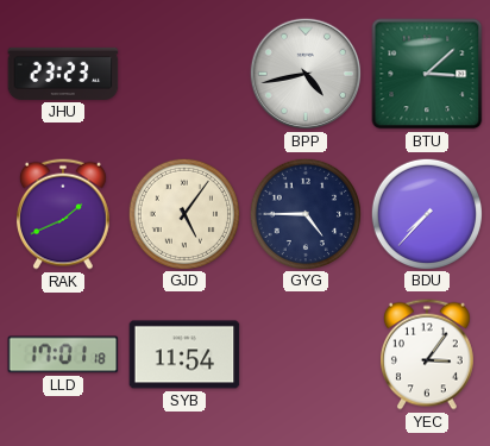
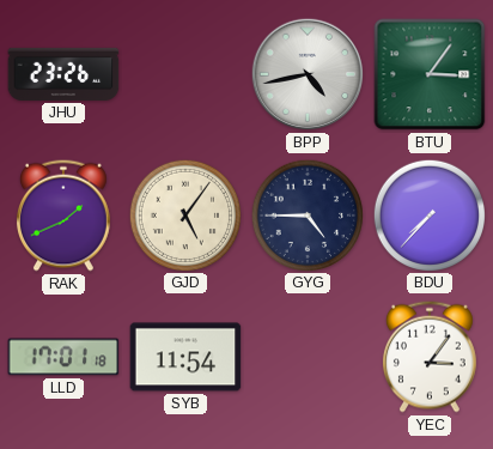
JHU: 23:23 -> 23:26
BTU: 3:08 -> 3:06
